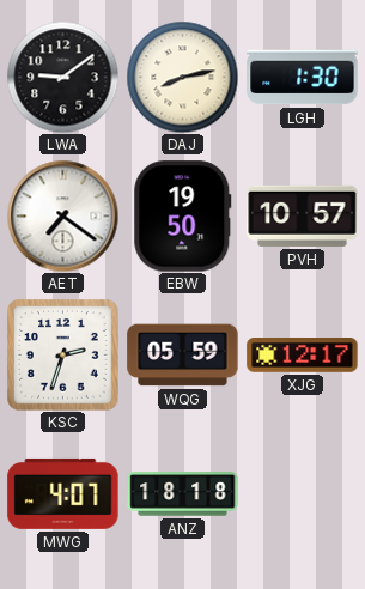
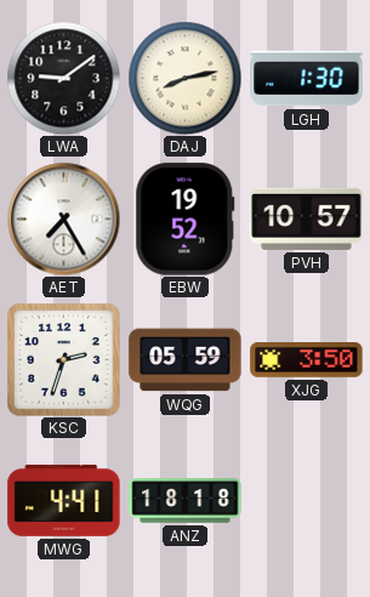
AET: 7:21 -> 7:25
EBW: 19:50 -> 19:52
XJG: 12:17 -> 3:50
MWG: 4:07 -> 4:41
